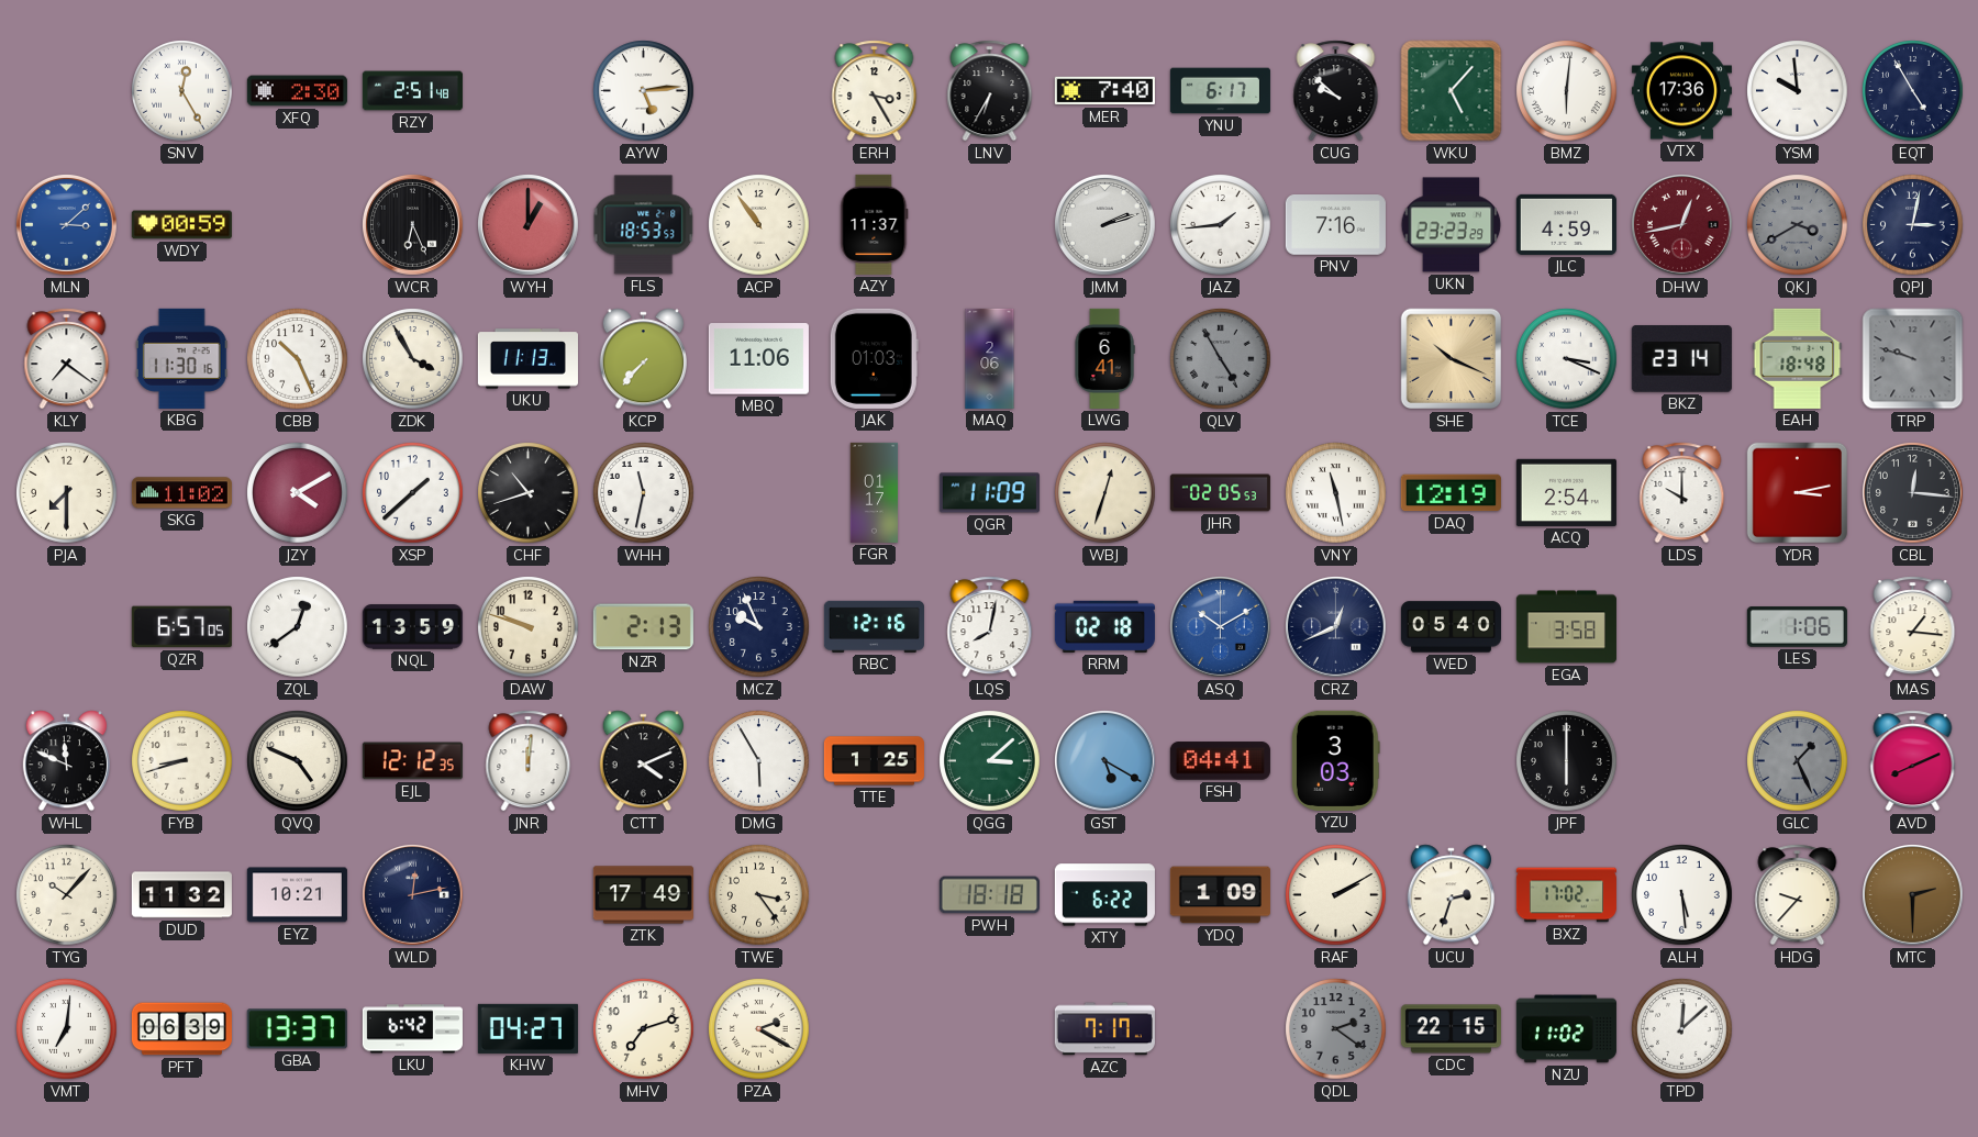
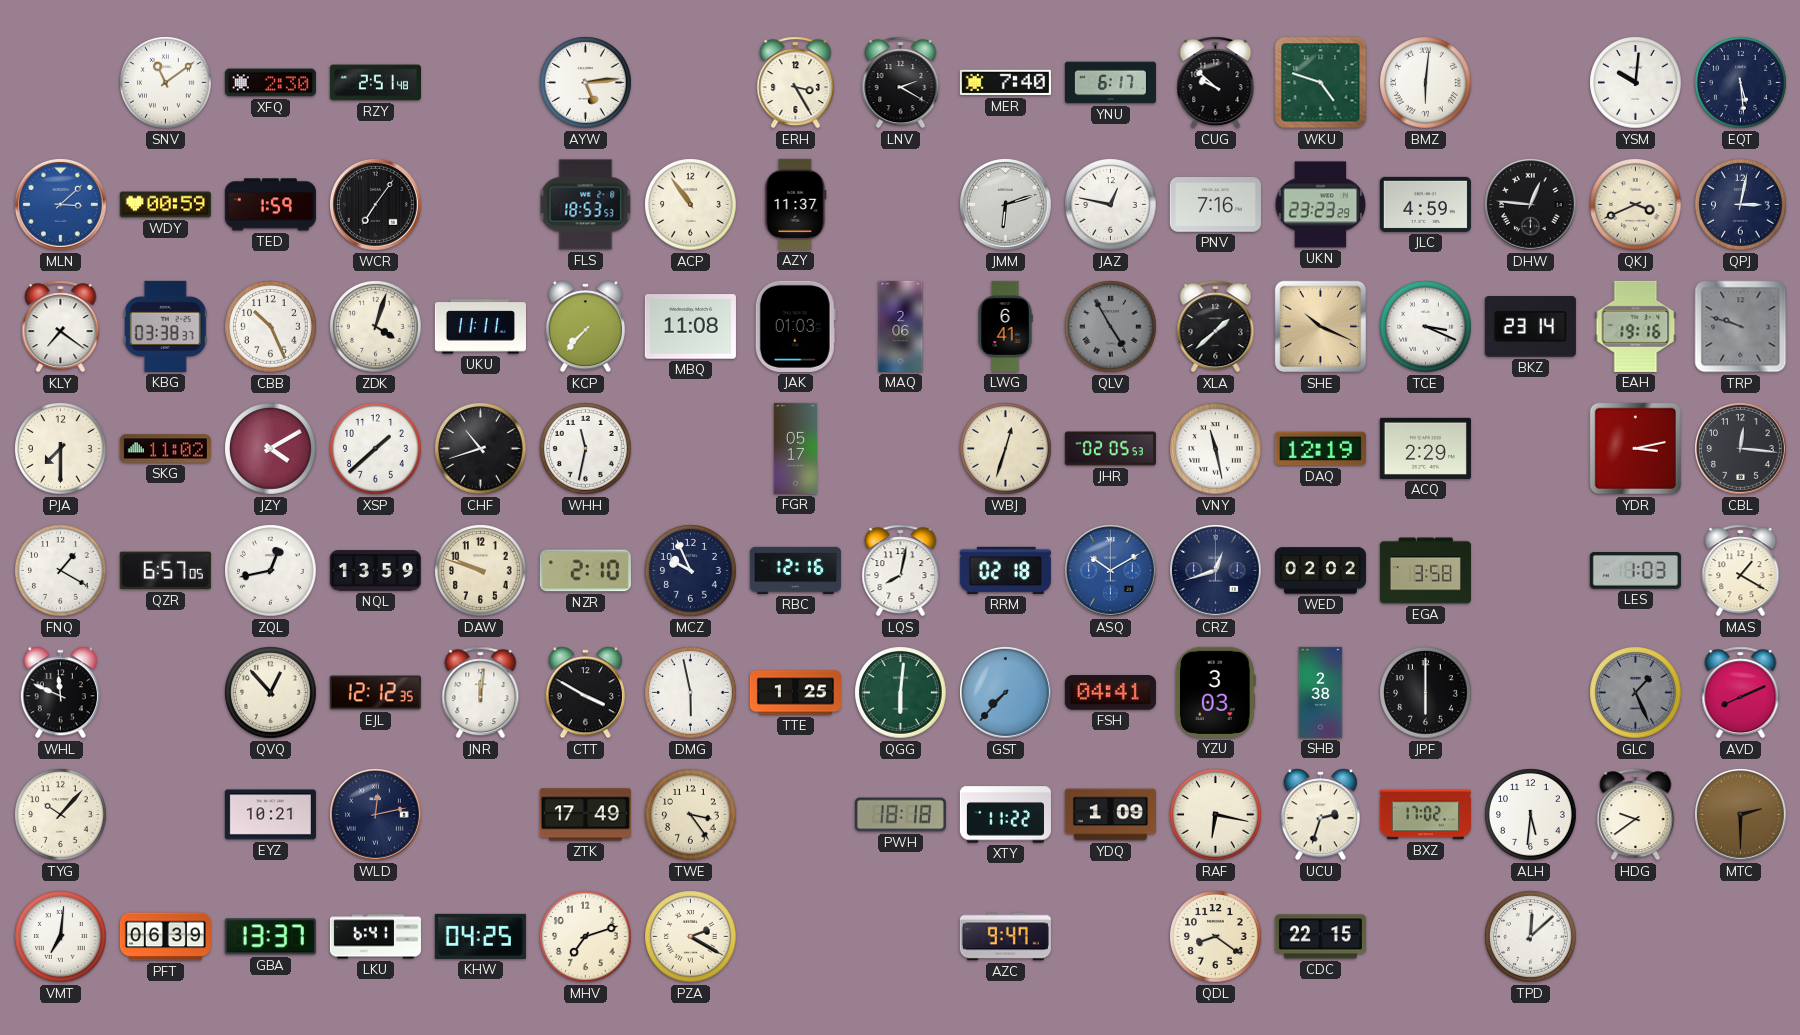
SNV: 12:25 -> 11:09
LNV: 6:35 -> 2:20
WKU: 5:07 -> 4:48
VTX: 17:36 -> none
YSM: 9:59 -> 10:01
EQT: 4:55 -> 5:29
TED: none -> 1:59
WCR: 6:26 -> 7:06
WYH: 1:00 -> none
JMM: 2:12 -> 6:12
JAZ: 1:44 -> 12:47
DHW: 12:43 -> 12:46
DHW dial: burgundy -> black
QKJ: 3:40 -> 3:41
QKJ dial: grey -> cream
KBG: 11:30 -> 03:38
ZDK: 3:55 -> 4:03
UKU: 11:13 -> 11:11
MBQ: 11:06 -> 11:08
XLA: none -> 1:38
EAH: 18:48 -> 19:16
FGR: 01:17 -> 05:17
QGR: 11:09 -> none
ACQ: 2:54 -> 2:29
LDS: 10:00 -> none
FNQ: none -> 1:20
ZQL: 12:39 -> 12:43
NZR: 2:13 -> 2:10
CRZ: 12:41 -> 12:42
WED: 05:40 -> 02:02
LES: 1:06 -> 1:03
MAS: 1:16 -> 1:20
FYB: 8:42 -> none
QVQ: 4:49 -> 12:53
CTT: 4:11 -> 3:50
DMG: 5:55 -> 5:58
QGG: 3:08 -> 6:01
GST: 5:20 -> 7:37
SHB: none -> 2:38
DUD: 11:32 -> none
XTY: 6:22 -> 11:22
RAF: 2:10 -> 6:17
ALH: 5:29 -> 5:31
HDG: 9:37 -> 9:39
LKU: 6:42 -> 6:41
KHW: 04:27 -> 04:25
AZC: 7:17 -> 9:47
QDL: 2:21 -> 8:21
QDL dial: grey -> cream
NZU: 11:02 -> none
